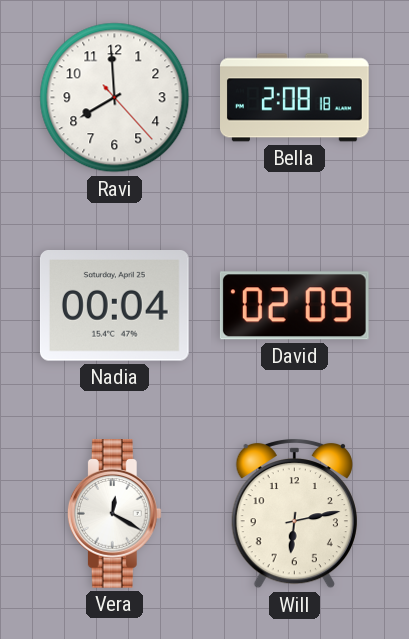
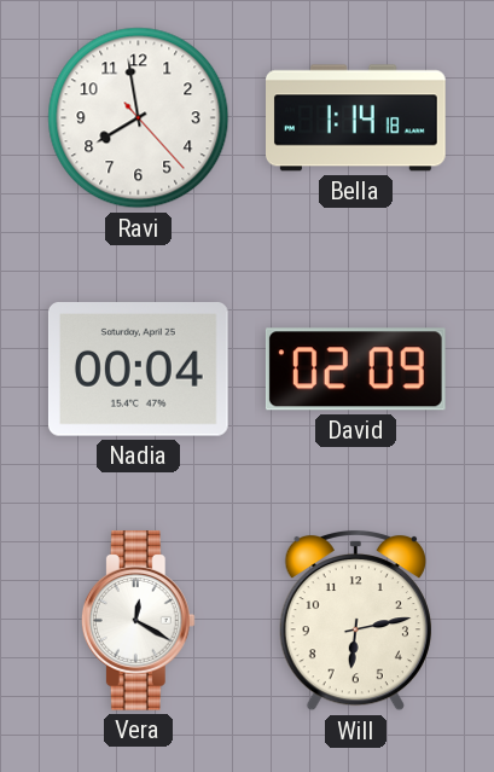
Ravi: 7:59 -> 7:58
Bella: 2:08 -> 1:14
